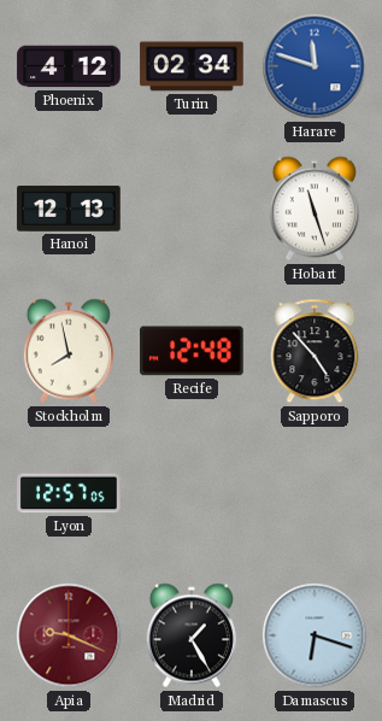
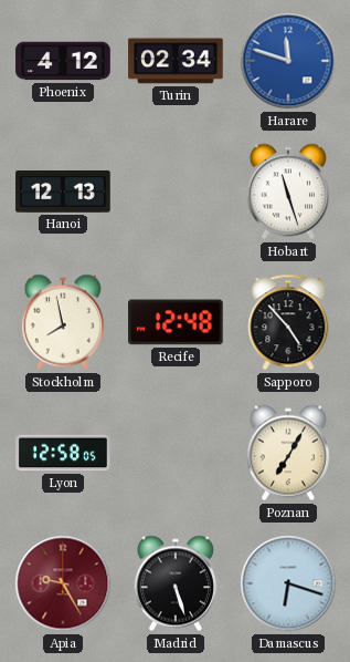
Lyon: 12:57 -> 12:58
Poznan: none -> 7:05
Apia: 9:19 -> 9:25
Madrid: 1:25 -> 5:27
